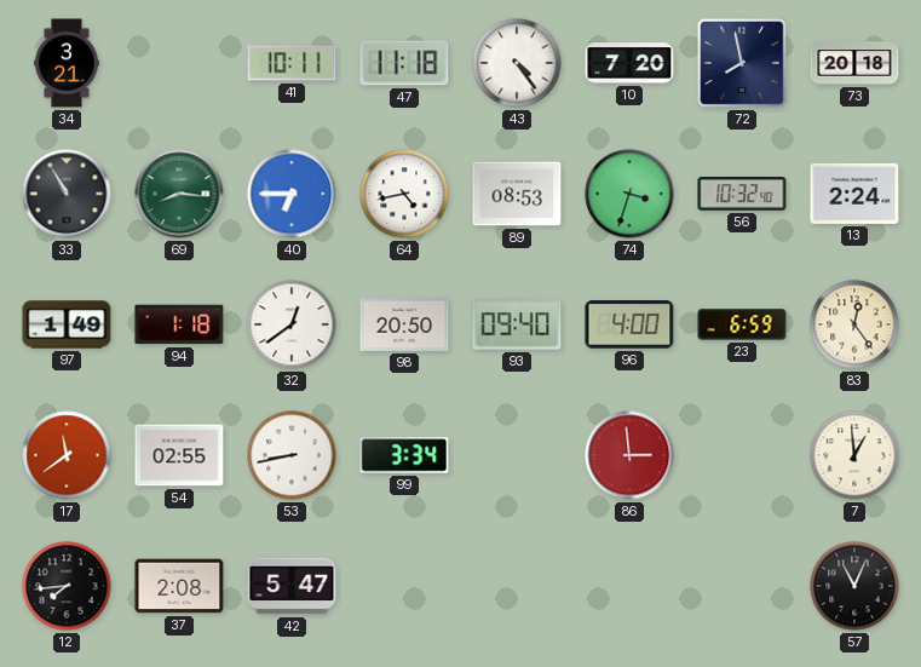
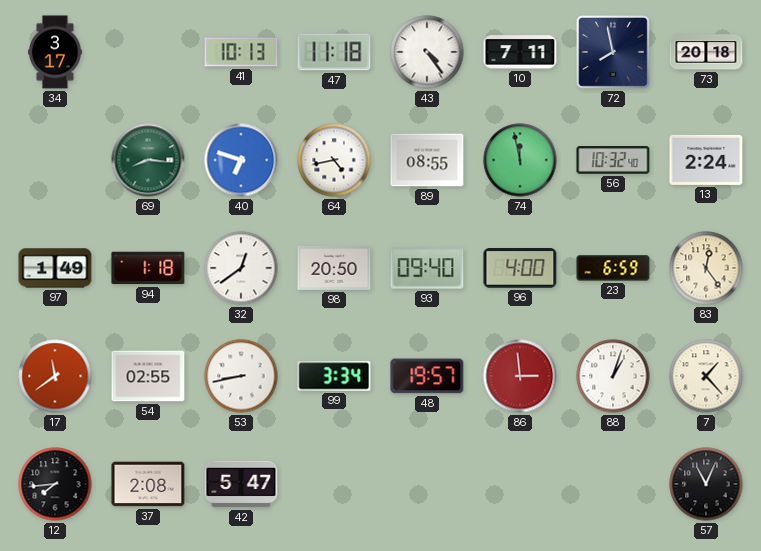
34: 3:21 -> 3:17
41: 10:11 -> 10:13
10: 7:20 -> 7:11
33: 10:55 -> none
40: 6:45 -> 6:48
89: 08:53 -> 08:55
74: 3:33 -> 11:58
48: none -> 19:57
88: none -> 1:03
7: 12:59 -> 1:23
